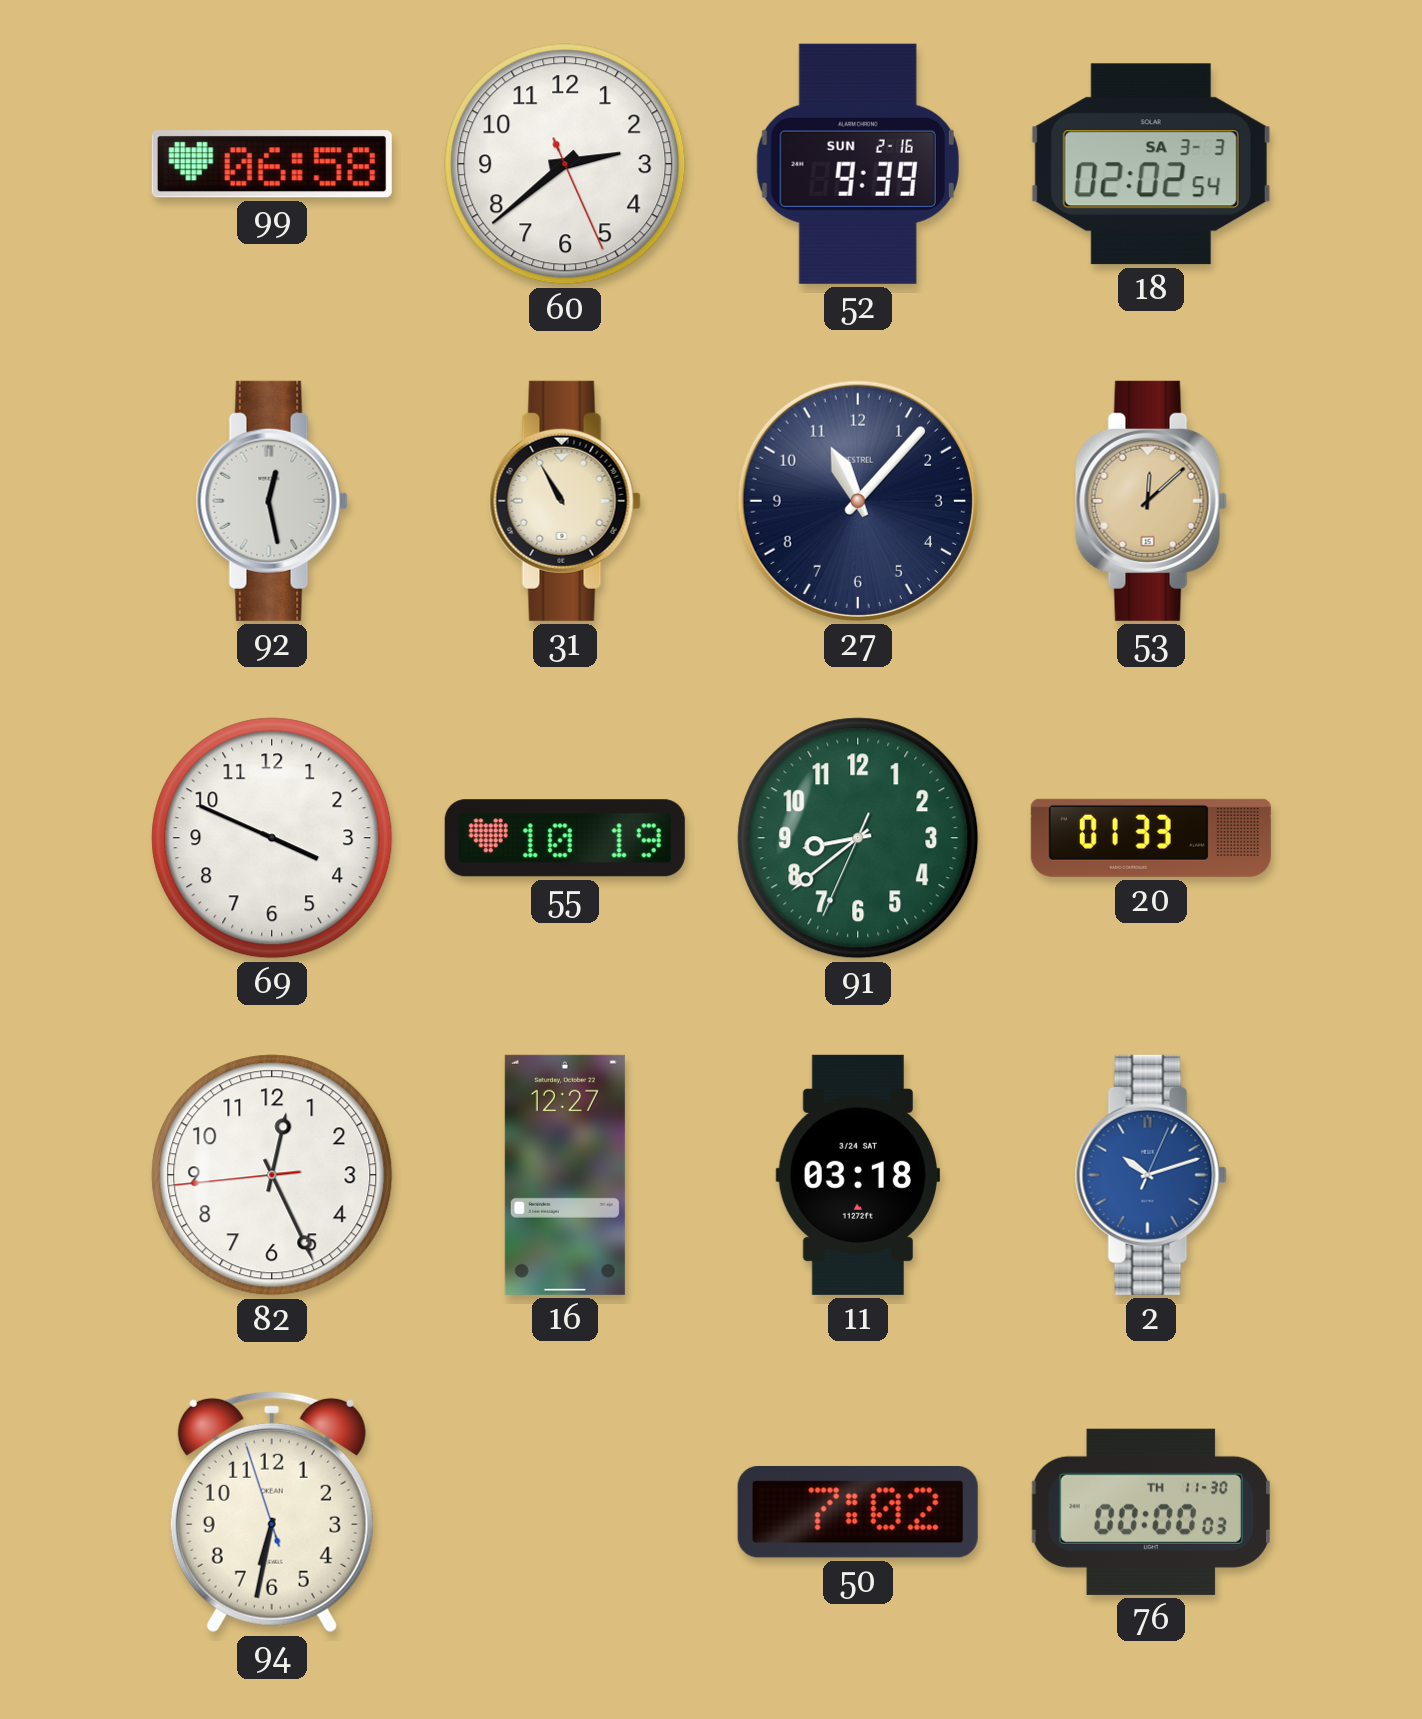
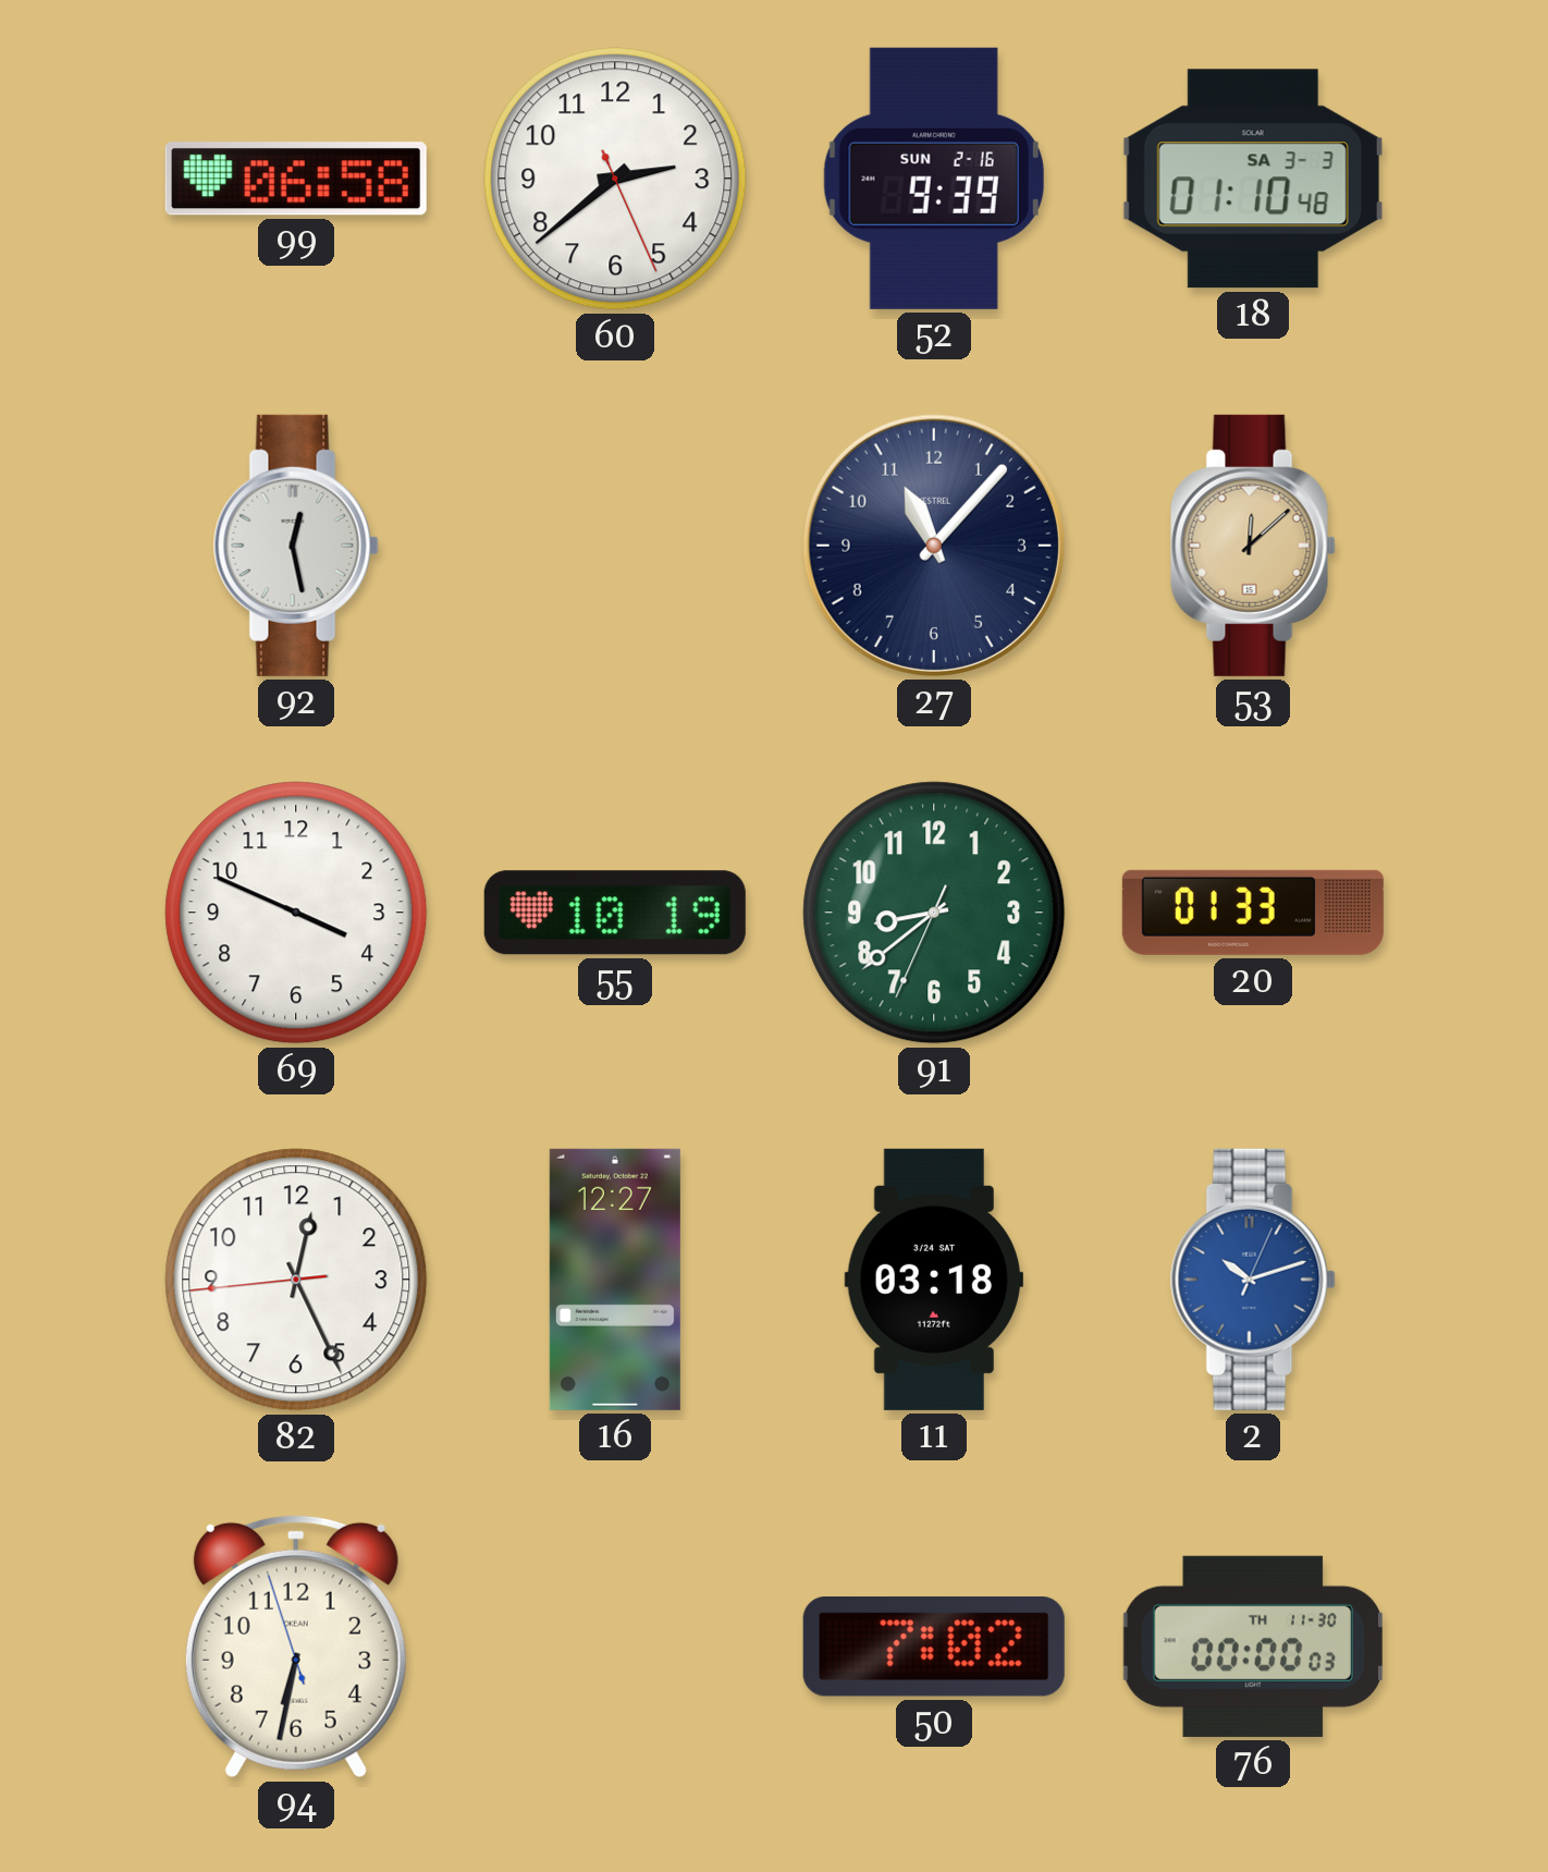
18: 02:02 -> 01:10
31: 10:55 -> none
